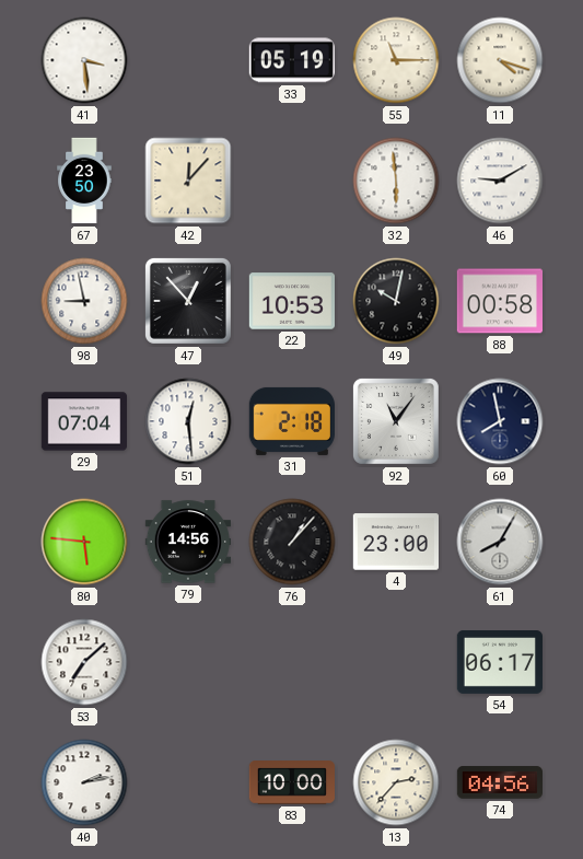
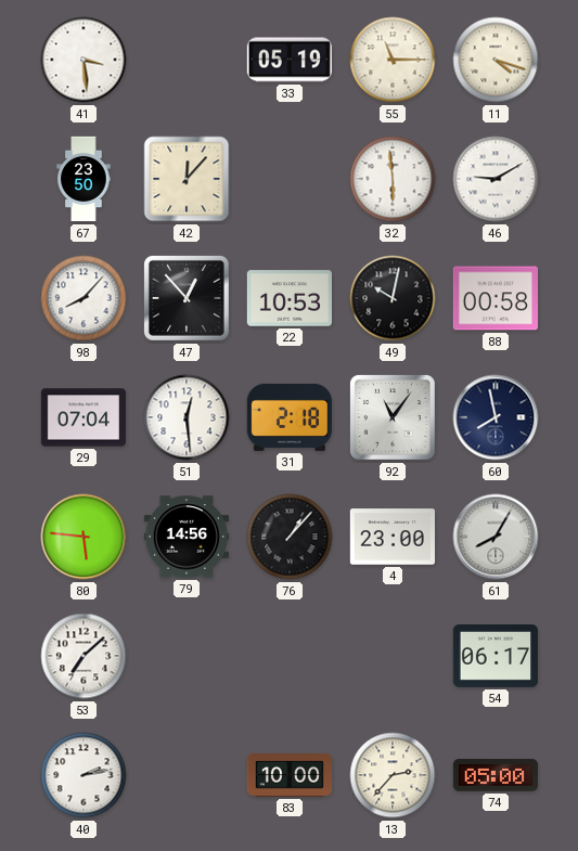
98: 8:58 -> 8:07
74: 04:56 -> 05:00
